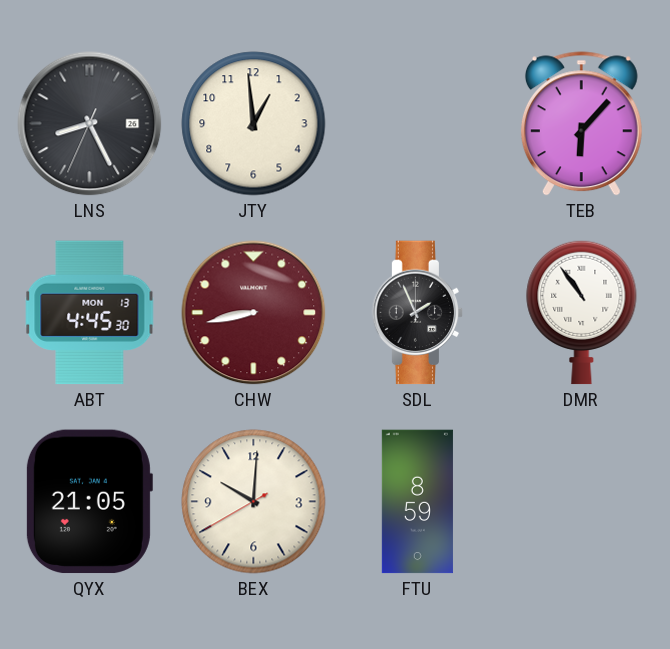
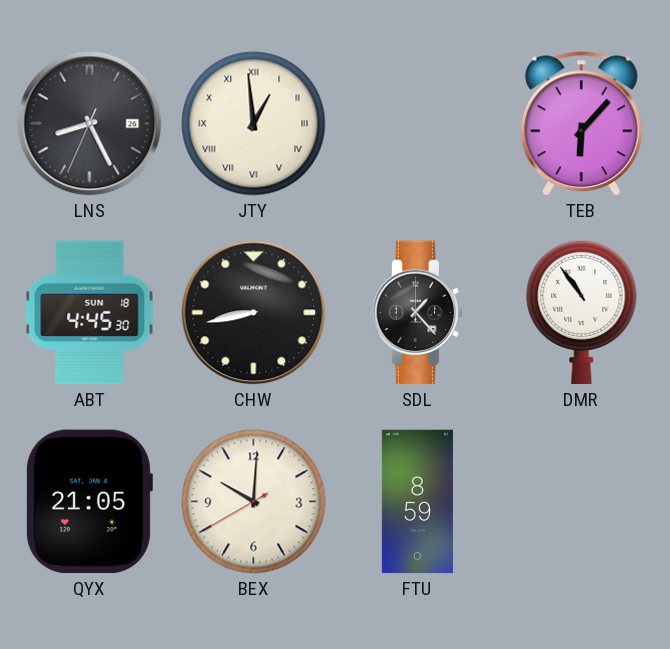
JTY numerals: Arabic -> Roman
ABT date: MON 13 -> SUN 18
CHW dial: burgundy -> black
SDL: 1:56 -> 1:23
